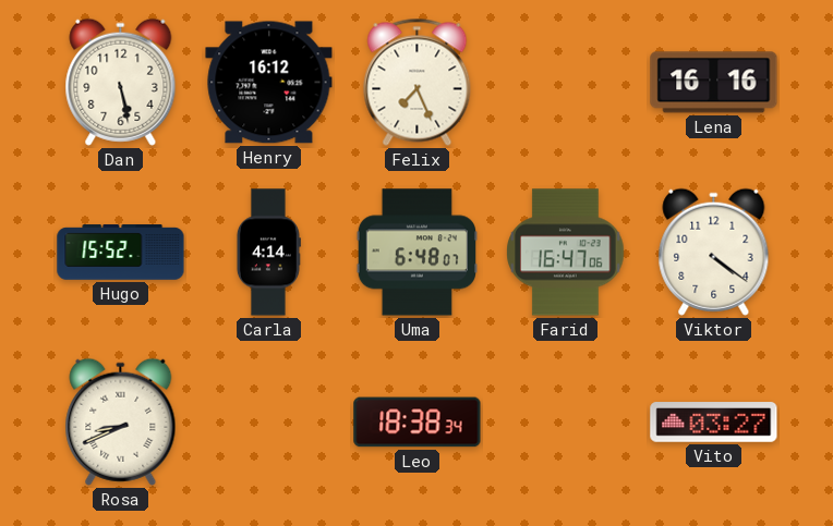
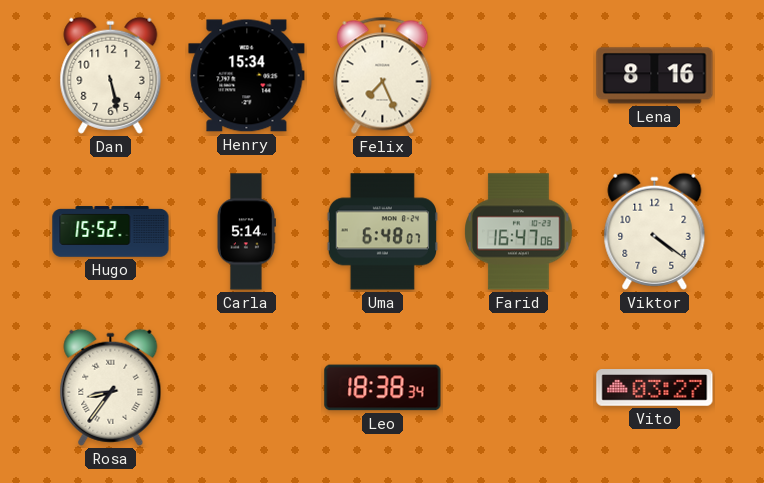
Henry: 16:12 -> 15:34
Lena: 16:16 -> 8:16
Carla: 4:14 -> 5:14
Rosa: 8:41 -> 8:36
